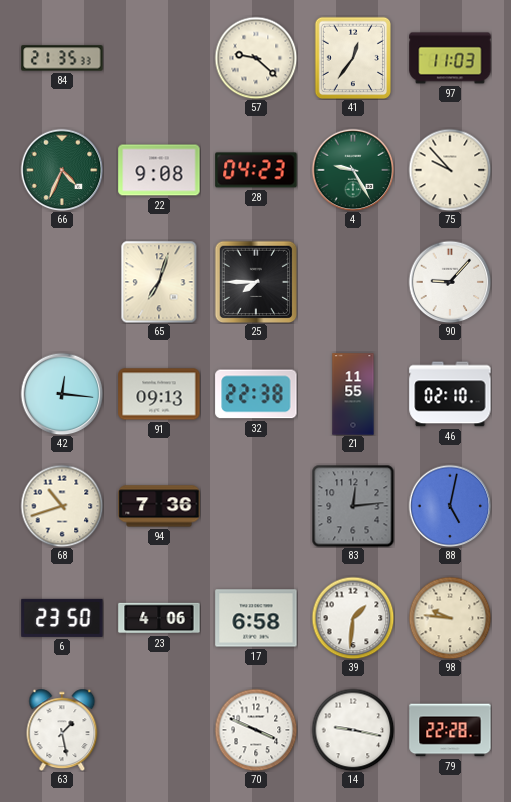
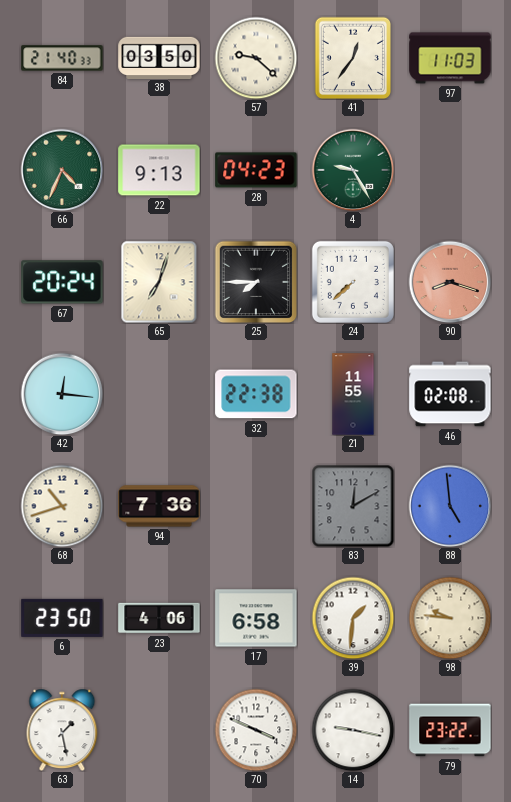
84: 21:35 -> 21:40
38: none -> 03:50
22: 9:08 -> 9:13
75: 9:53 -> none
67: none -> 20:24
24: none -> 7:38
90: 9:07 -> 8:18
90 dial: white -> salmon
91: 09:13 -> none
46: 02:10 -> 02:08
83: 12:14 -> 12:10
88: 5:02 -> 4:59
79: 22:28 -> 23:22
